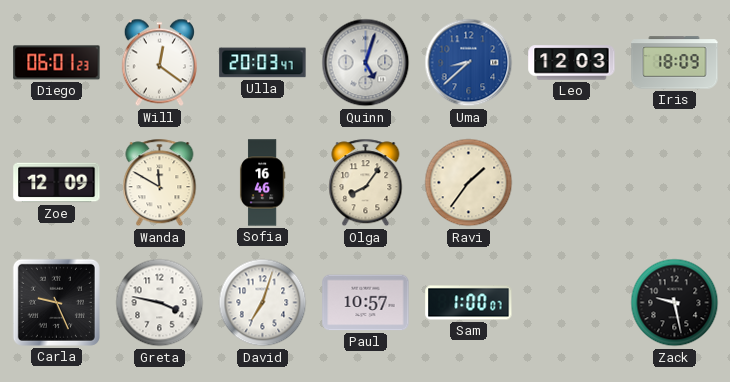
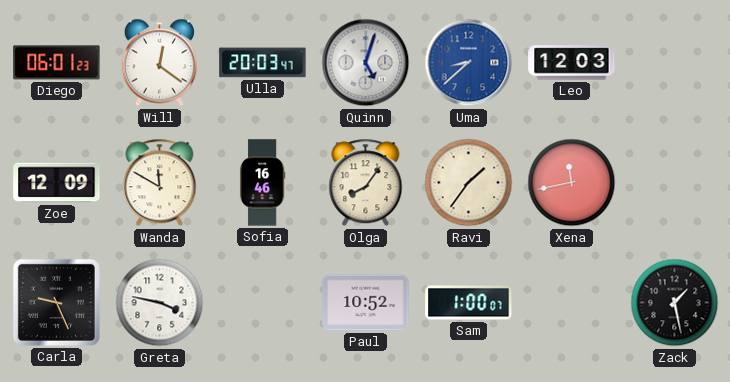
Iris: 18:09 -> none
Xena: none -> 11:43
David: 7:03 -> none
Paul: 10:57 -> 10:52
Zack: 9:28 -> 1:28
